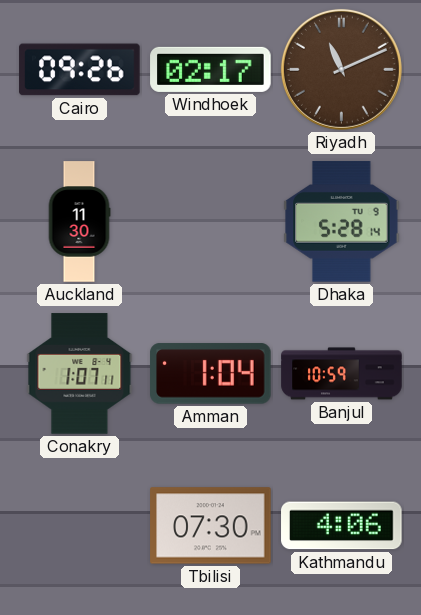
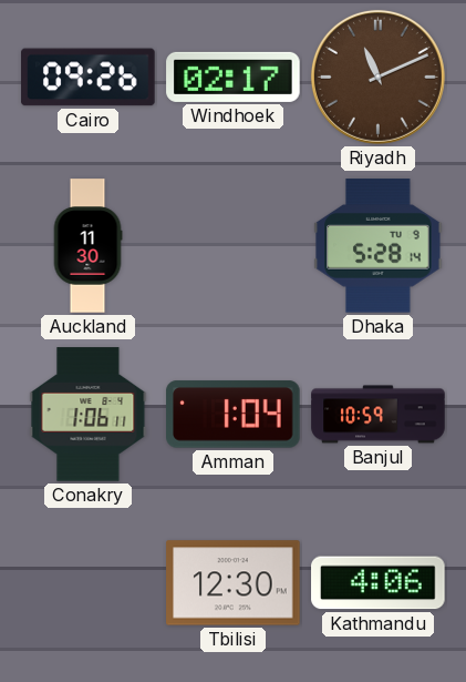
Conakry: 1:07 -> 1:06
Tbilisi: 07:30 -> 12:30
